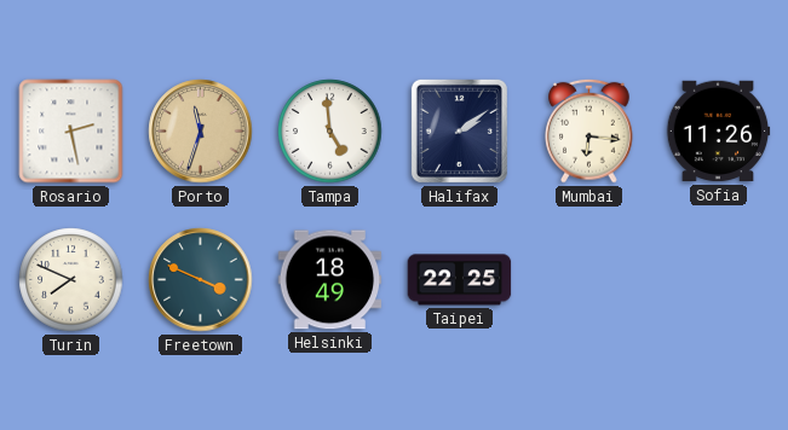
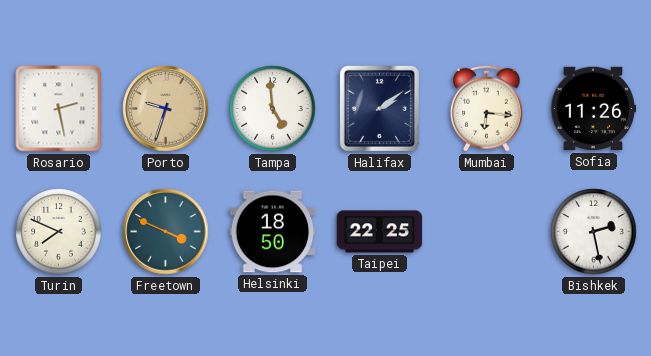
Porto: 11:33 -> 9:33
Helsinki: 18:49 -> 18:50
Bishkek: none -> 2:28
